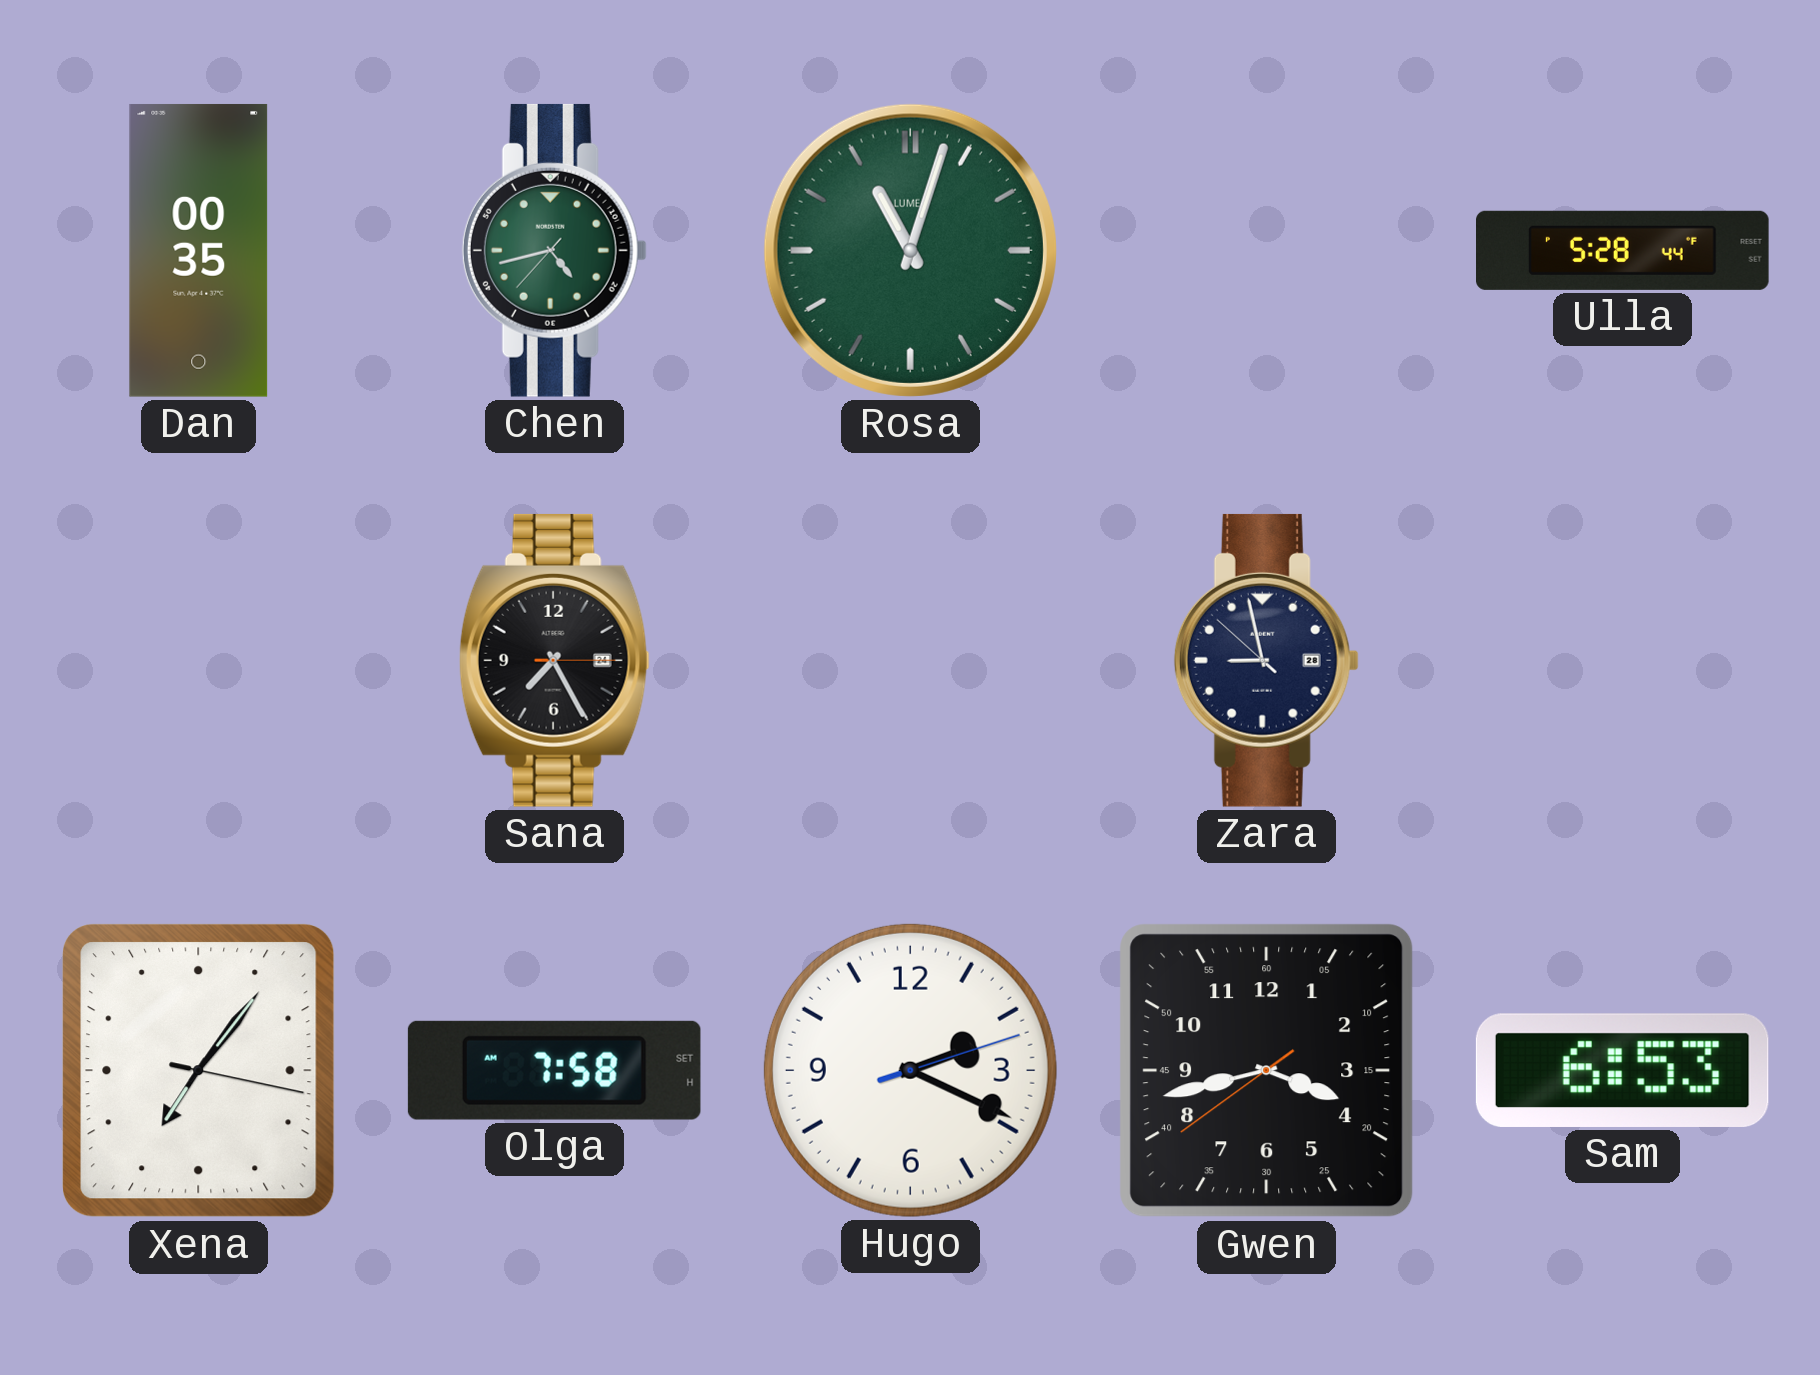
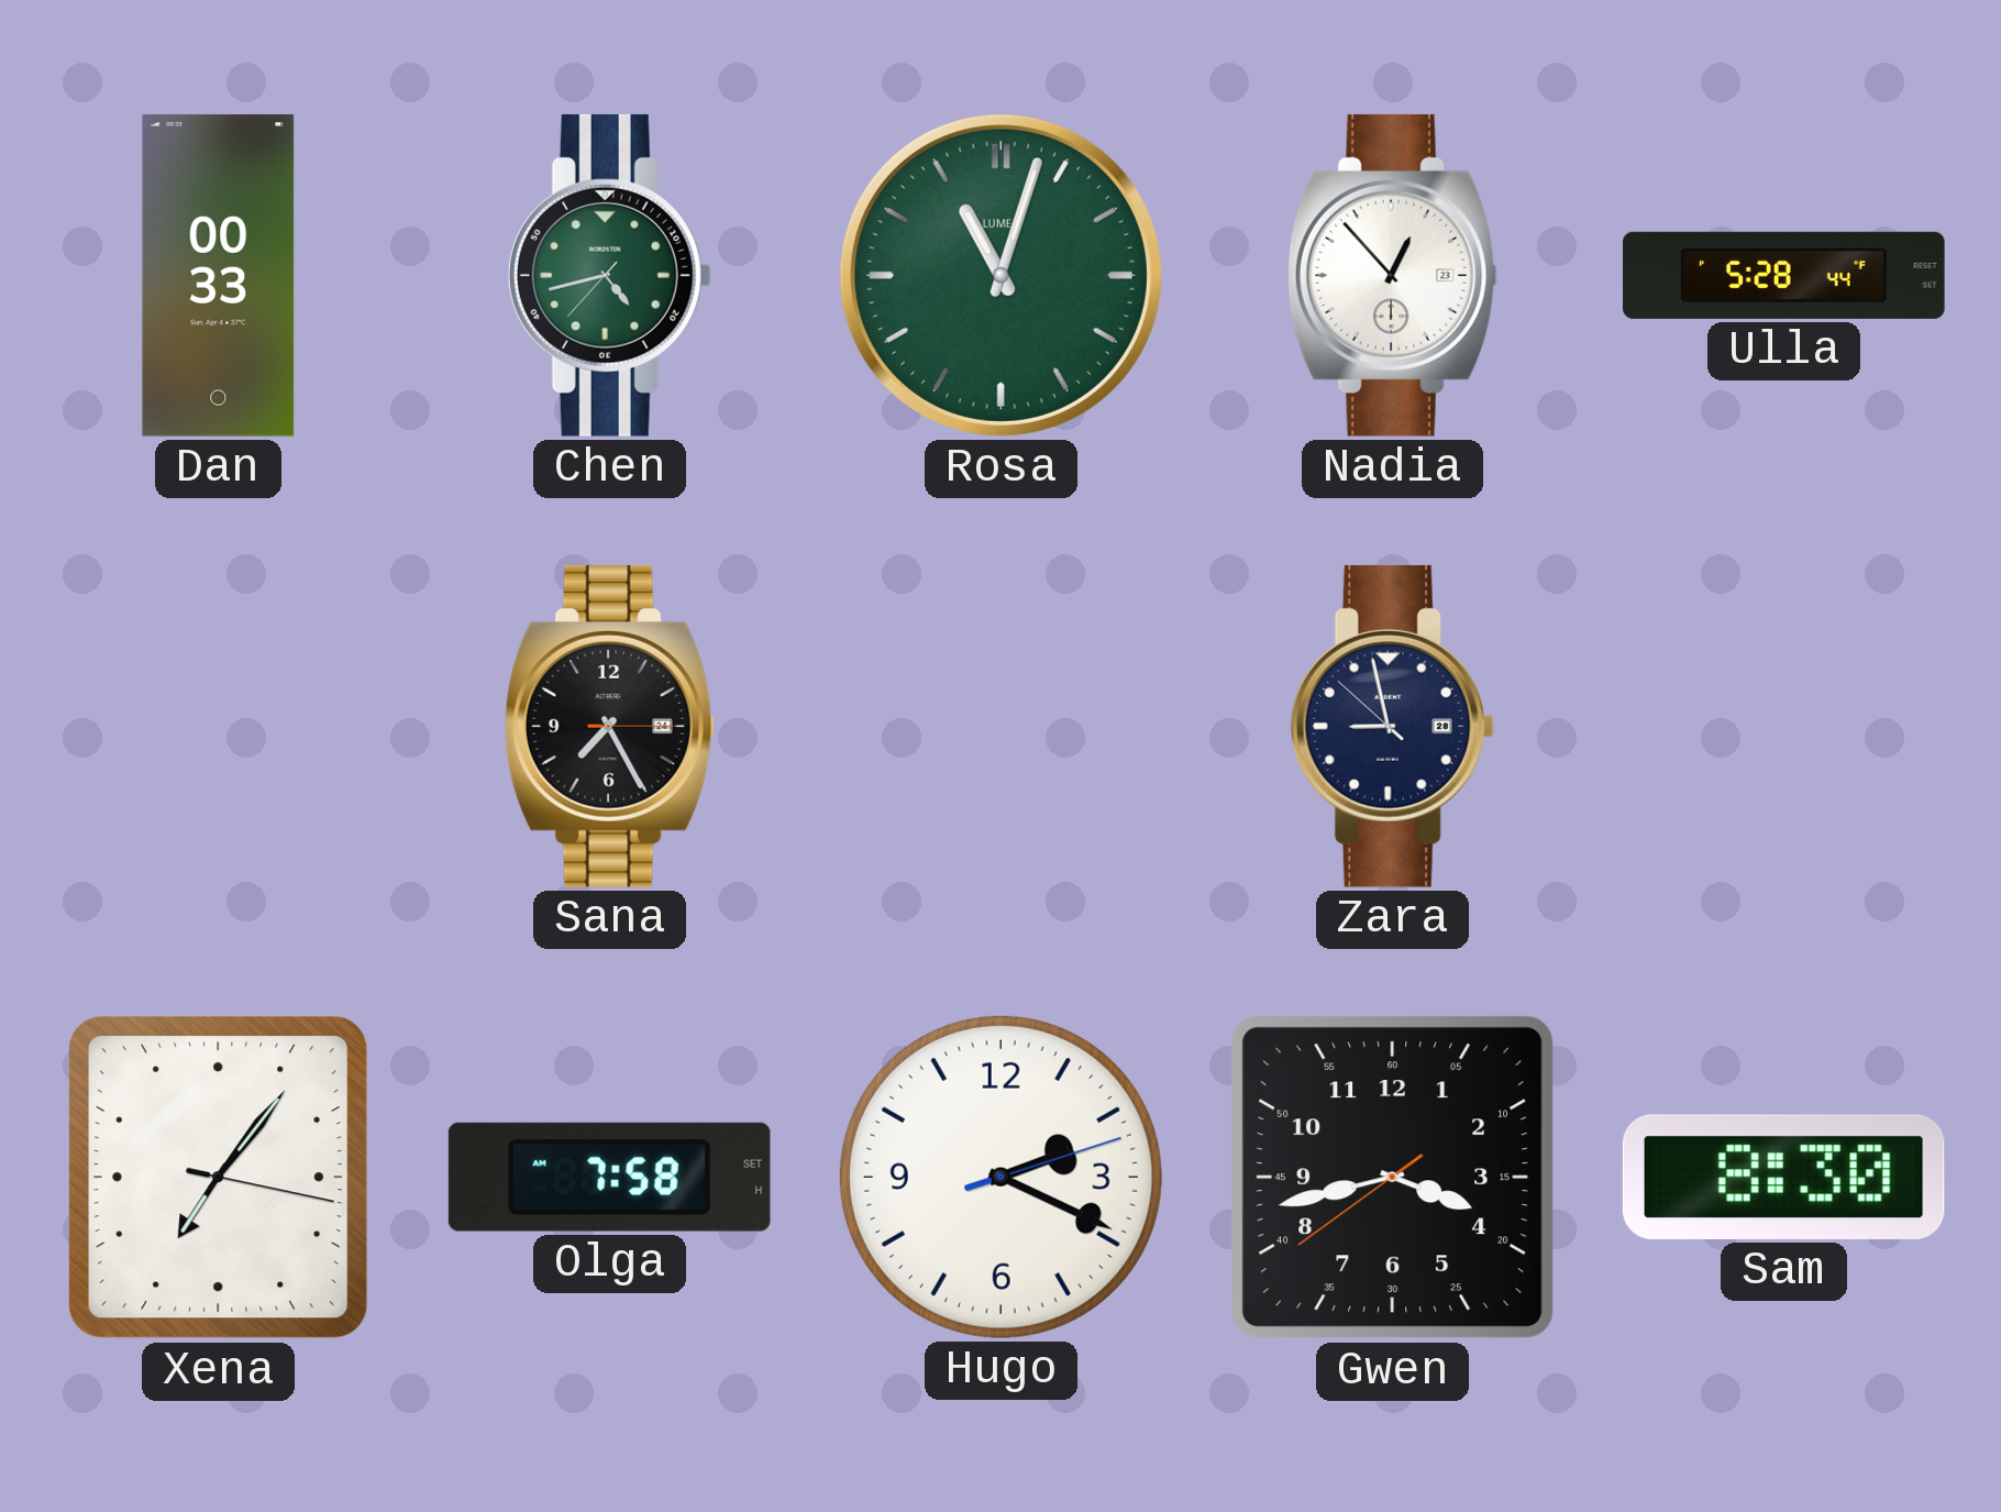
Dan: 00:35 -> 00:33
Nadia: none -> 12:53
Sam: 6:53 -> 8:30
